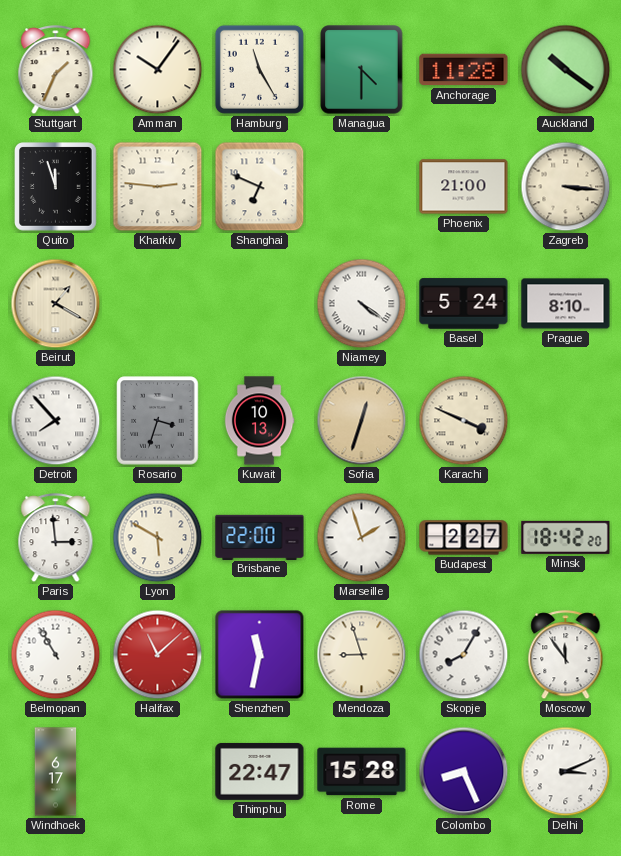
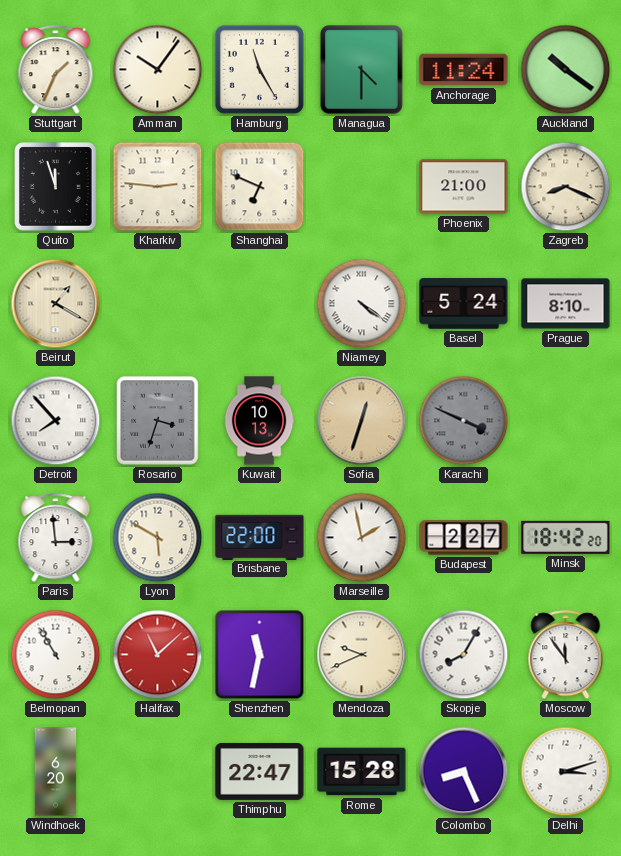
Anchorage: 11:28 -> 11:24
Zagreb: 3:16 -> 8:19
Karachi dial: cream -> grey
Marseille: 1:57 -> 1:58
Mendoza: 8:57 -> 9:41
Windhoek: 6:17 -> 6:20
Delhi: 3:11 -> 3:12
